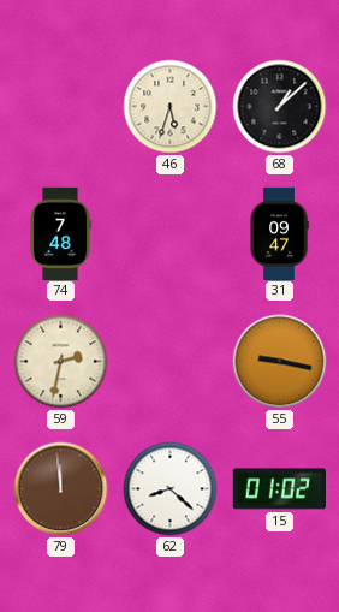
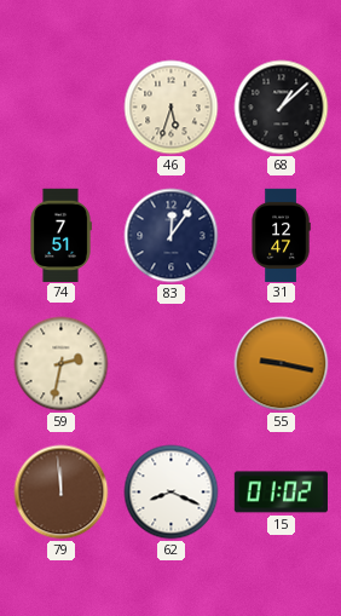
74: 7:48 -> 7:51
83: none -> 12:06
31: 09:47 -> 12:47
62: 8:22 -> 8:19
